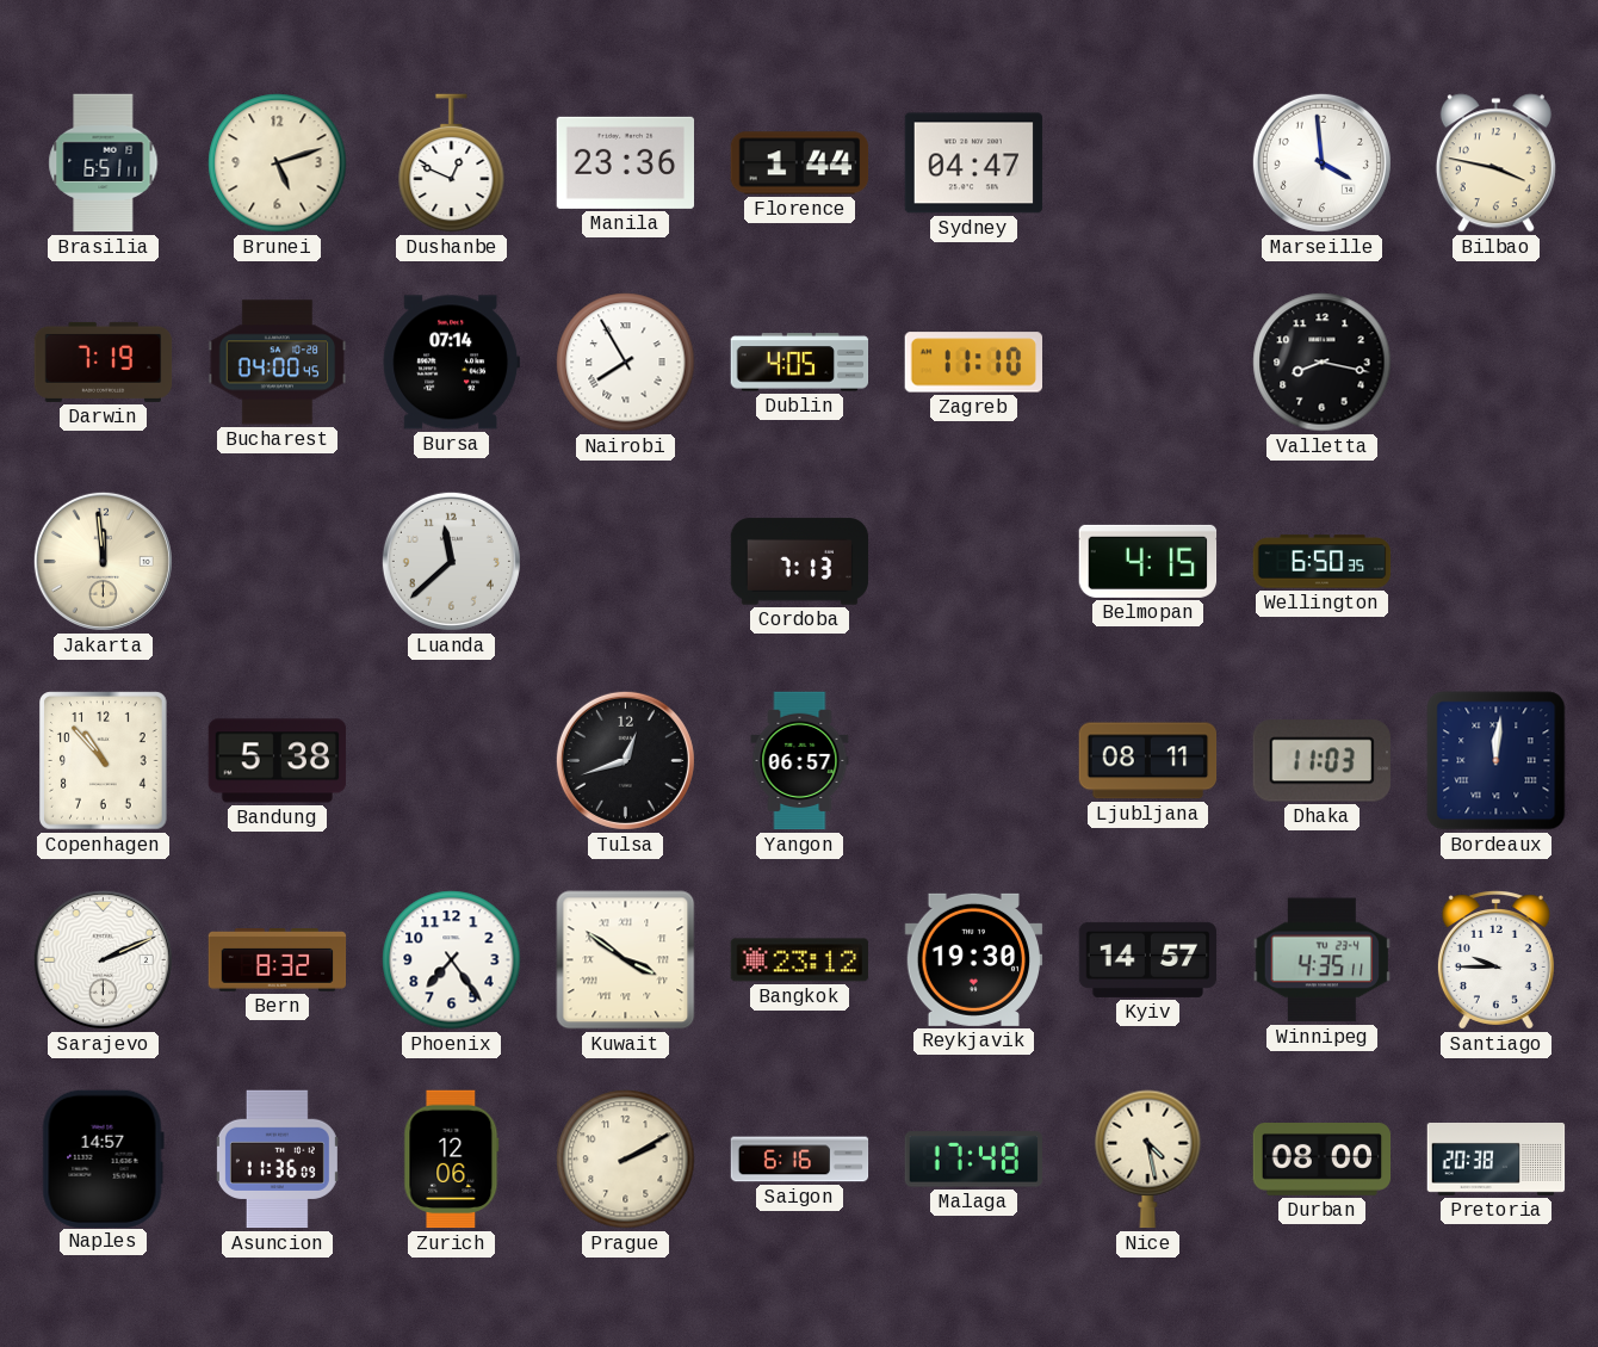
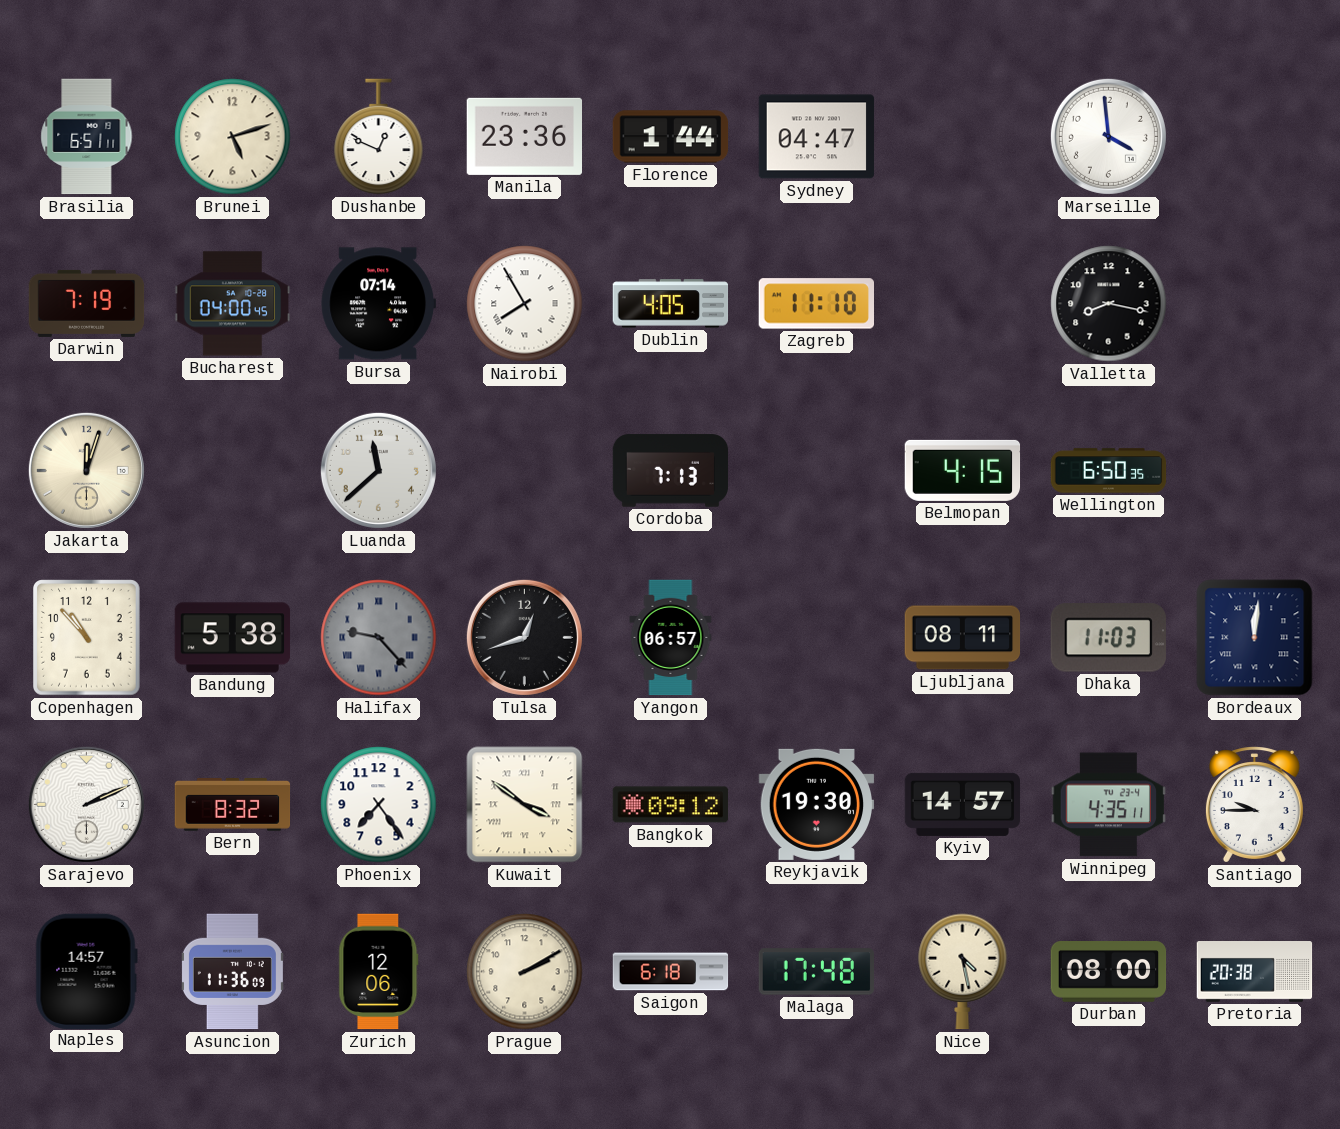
Bilbao: 3:47 -> none
Jakarta: 11:59 -> 12:03
Halifax: none -> 9:23
Bangkok: 23:12 -> 09:12
Saigon: 6:16 -> 6:18
